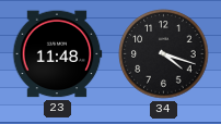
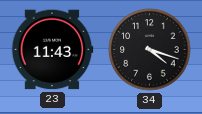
23: 11:48 -> 11:43
